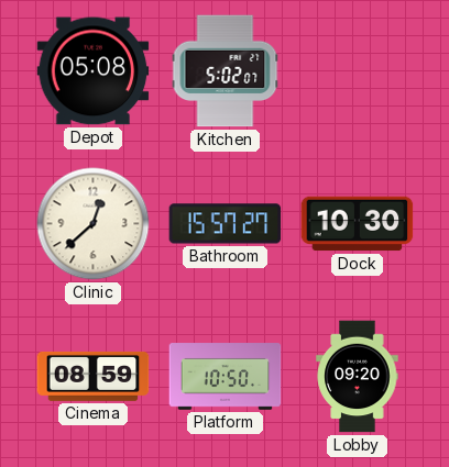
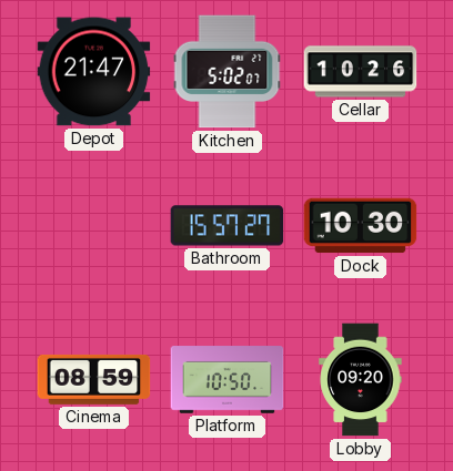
Depot: 05:08 -> 21:47
Cellar: none -> 10:26
Clinic: 12:38 -> none
